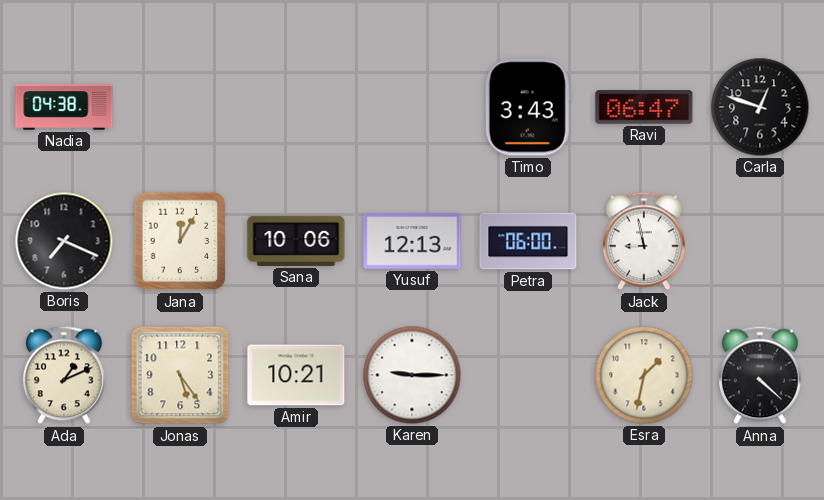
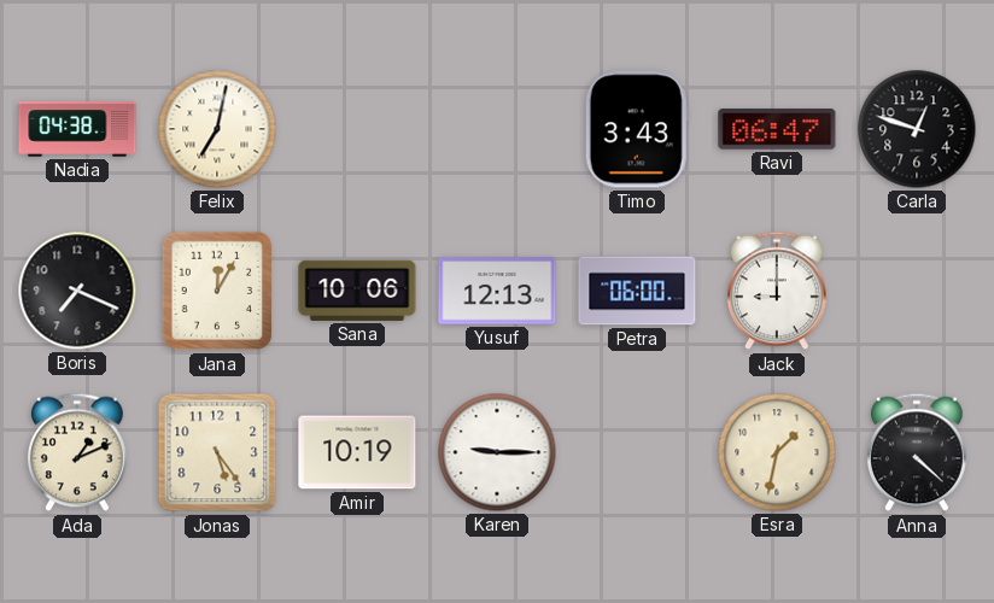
Felix: none -> 7:02
Jack: 8:58 -> 9:00
Amir: 10:21 -> 10:19
